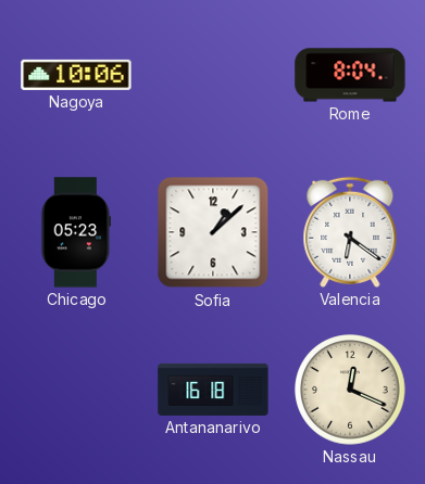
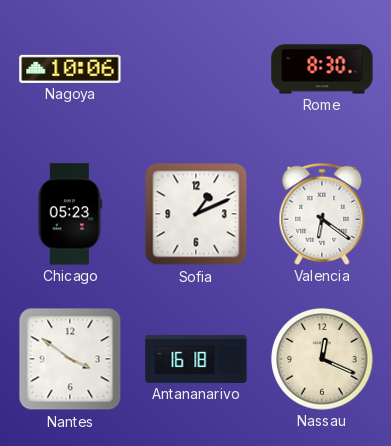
Rome: 8:04 -> 8:30
Sofia: 1:08 -> 1:11
Nantes: none -> 3:51
